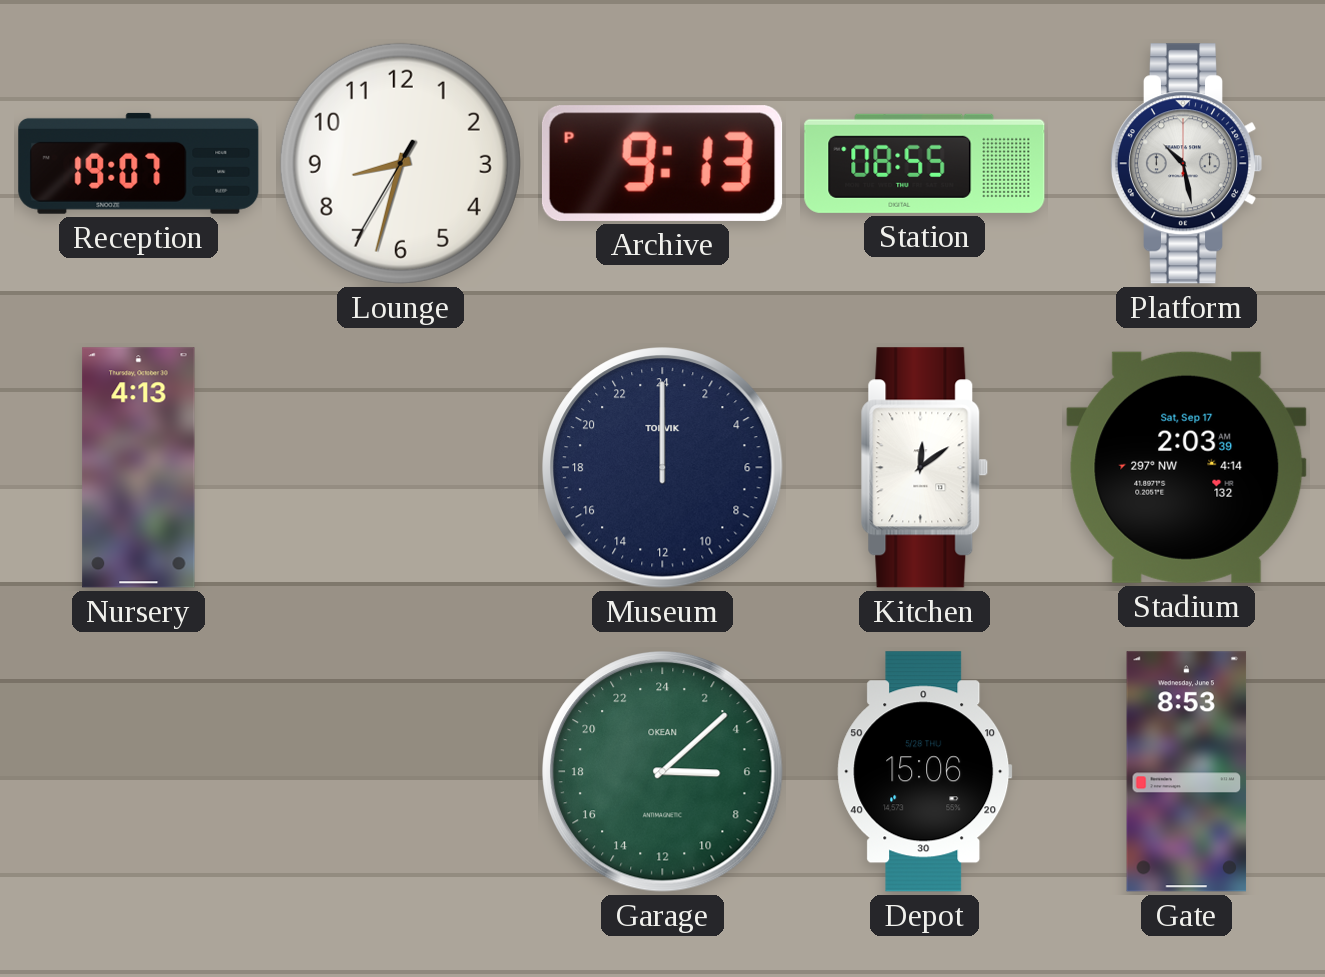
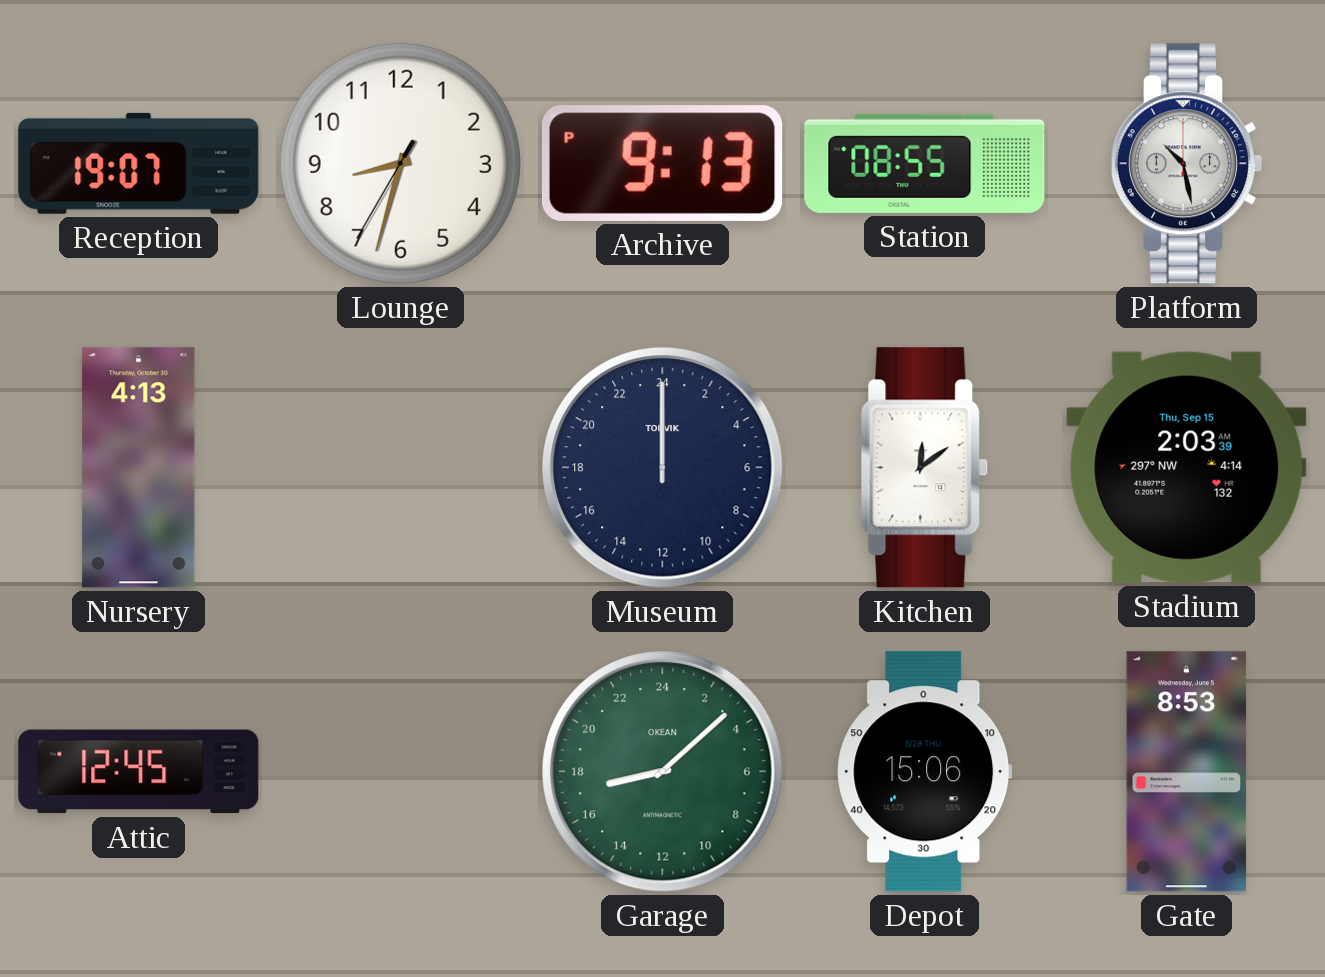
Stadium date: Sat, Sep 17 -> Thu, Sep 15
Attic: none -> 12:45
Garage: 6:08 -> 17:08
